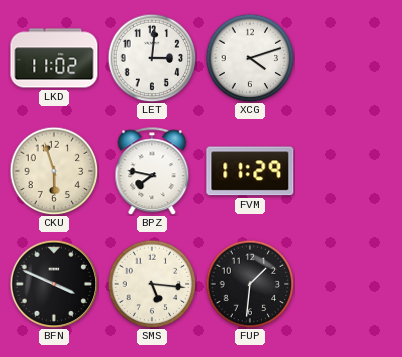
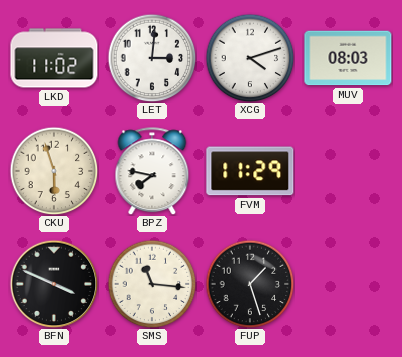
MUV: none -> 08:03
SMS: 5:16 -> 11:16
FUP: 1:31 -> 1:27
